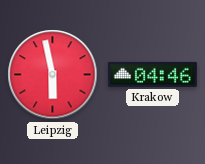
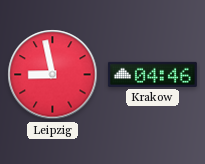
Leipzig: 5:58 -> 8:58
